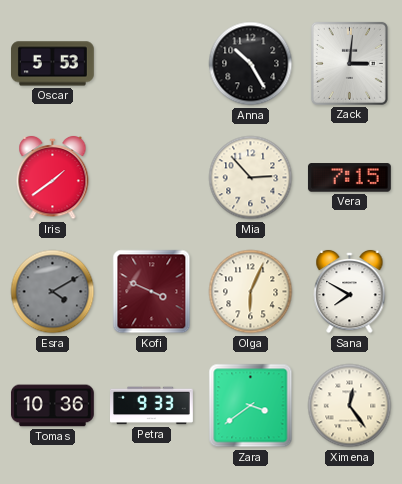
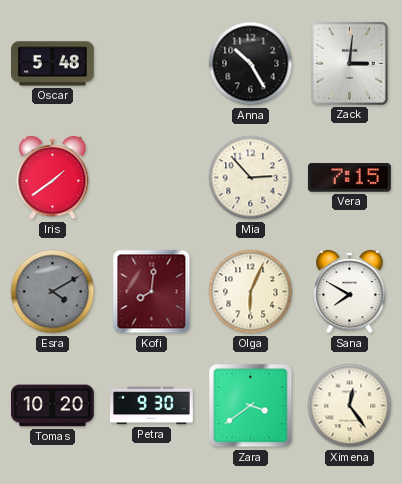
Oscar: 5:53 -> 5:48
Kofi: 3:49 -> 8:01
Tomas: 10:36 -> 10:20
Petra: 9:33 -> 9:30
